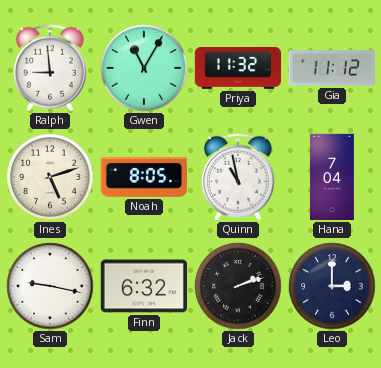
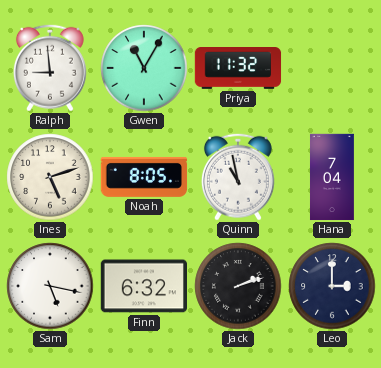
Gia: 11:12 -> none
Sam: 9:17 -> 5:17
